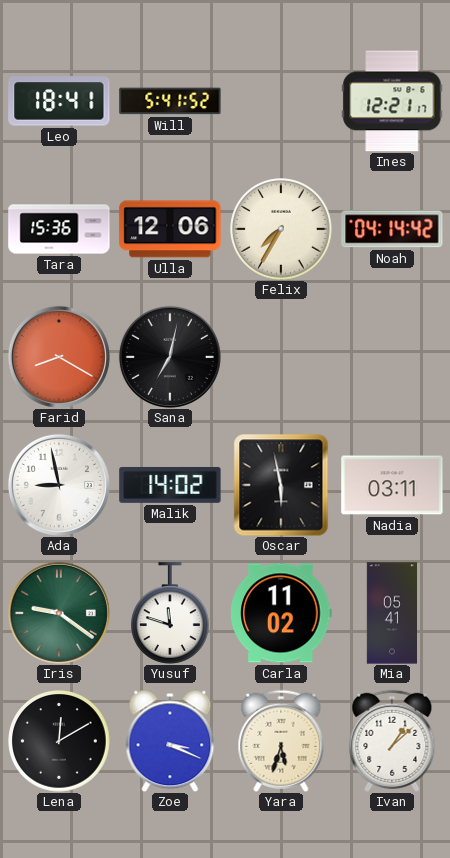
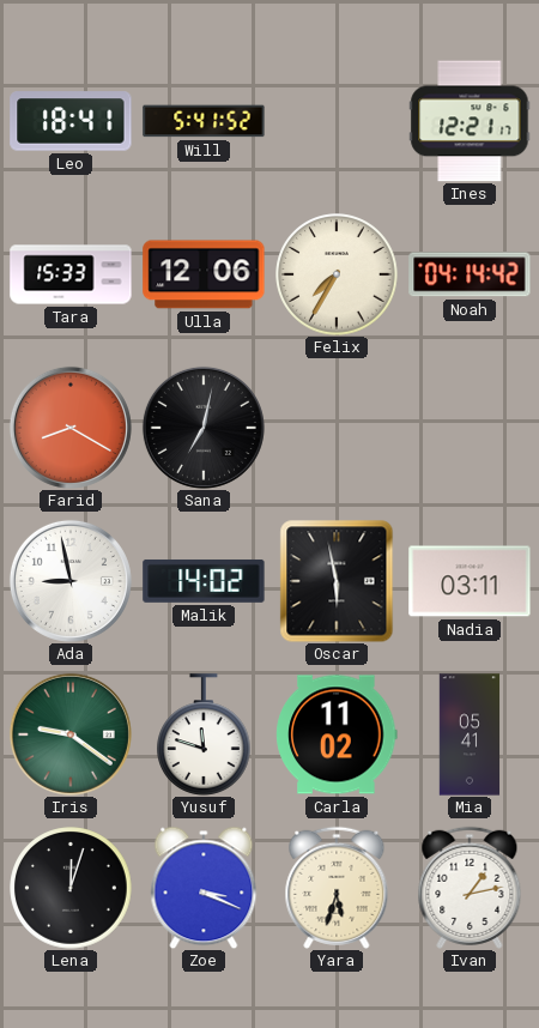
Tara: 15:36 -> 15:33
Lena: 12:10 -> 12:03
Ivan: 1:08 -> 1:13
